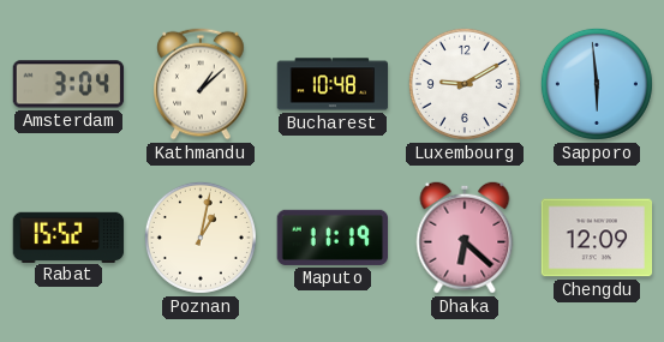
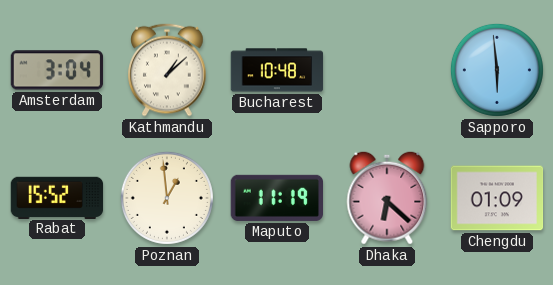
Luxembourg: 9:10 -> none
Poznan: 1:02 -> 12:59
Chengdu: 12:09 -> 01:09
